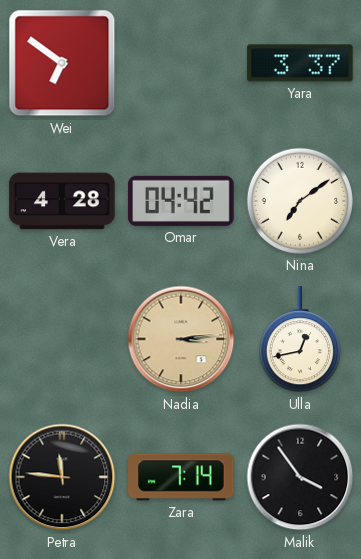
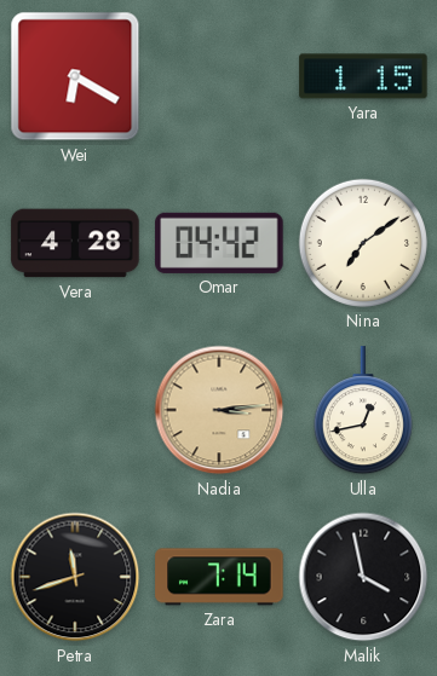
Wei: 6:51 -> 6:20
Yara: 3:37 -> 1:15
Petra: 11:46 -> 11:42
Malik: 3:54 -> 3:58
